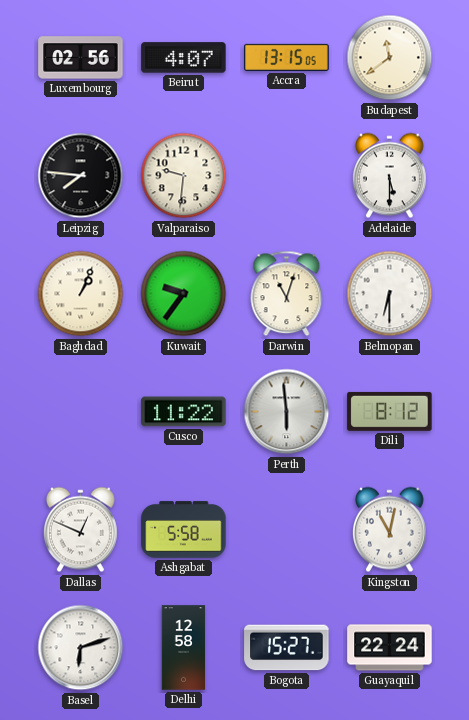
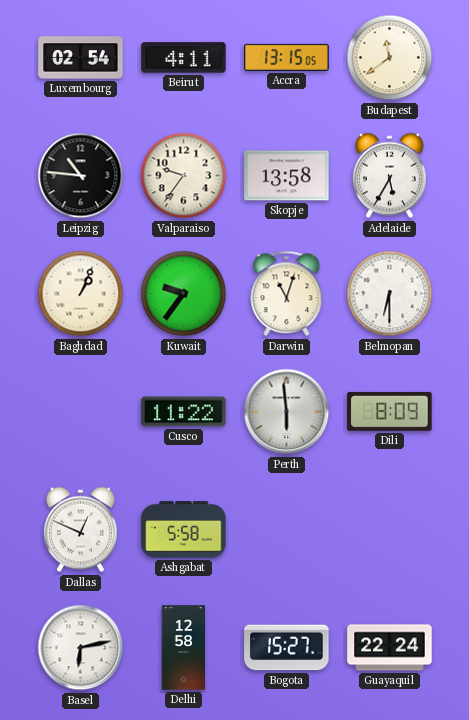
Luxembourg: 02:56 -> 02:54
Beirut: 4:07 -> 4:11
Leipzig: 7:46 -> 10:46
Valparaiso: 9:31 -> 9:36
Skopje: none -> 13:58
Adelaide: 5:30 -> 5:35
Dili: 8:12 -> 8:09
Kingston: 11:02 -> none
Basel: 6:12 -> 6:13
